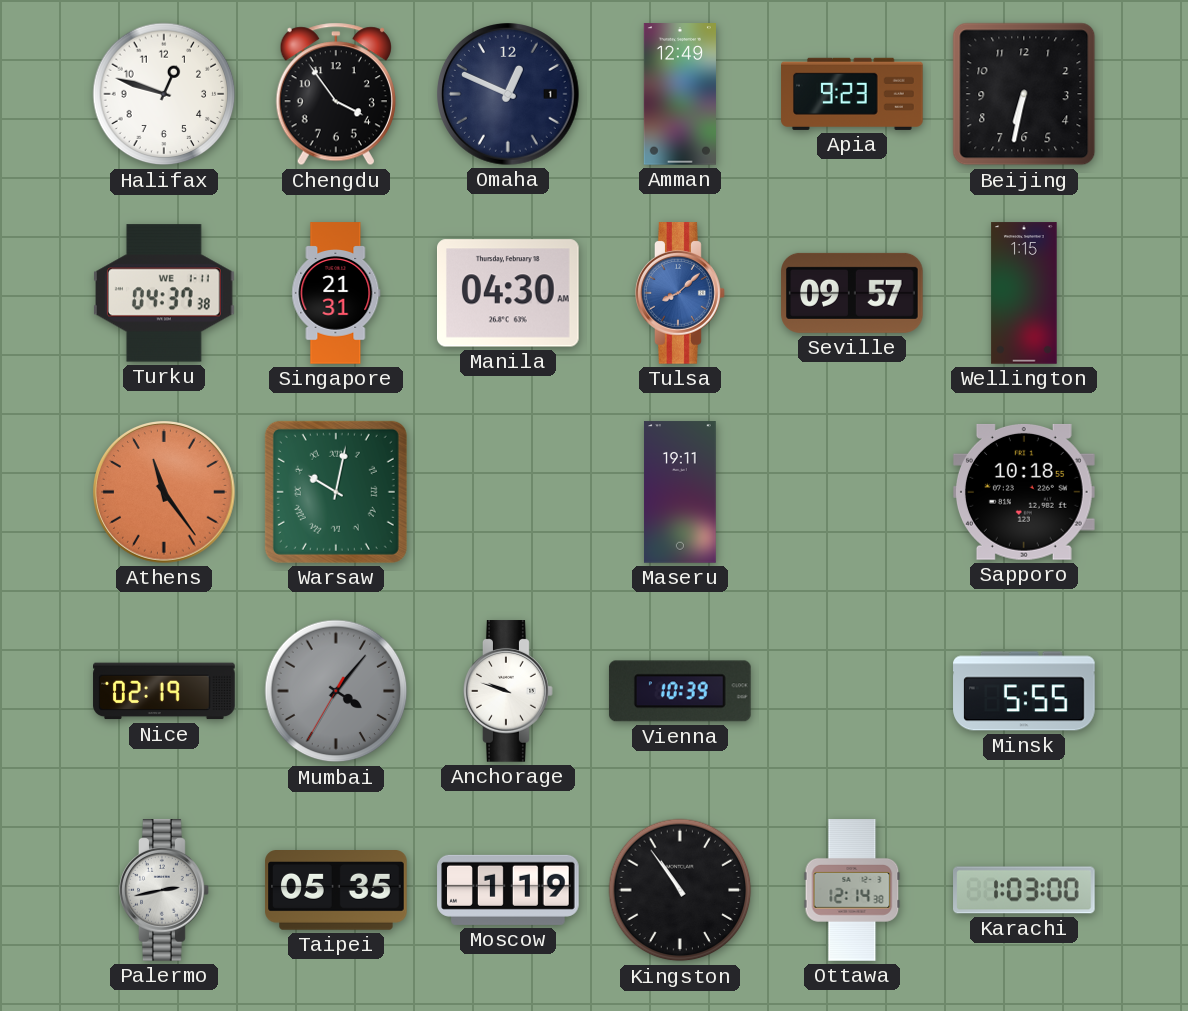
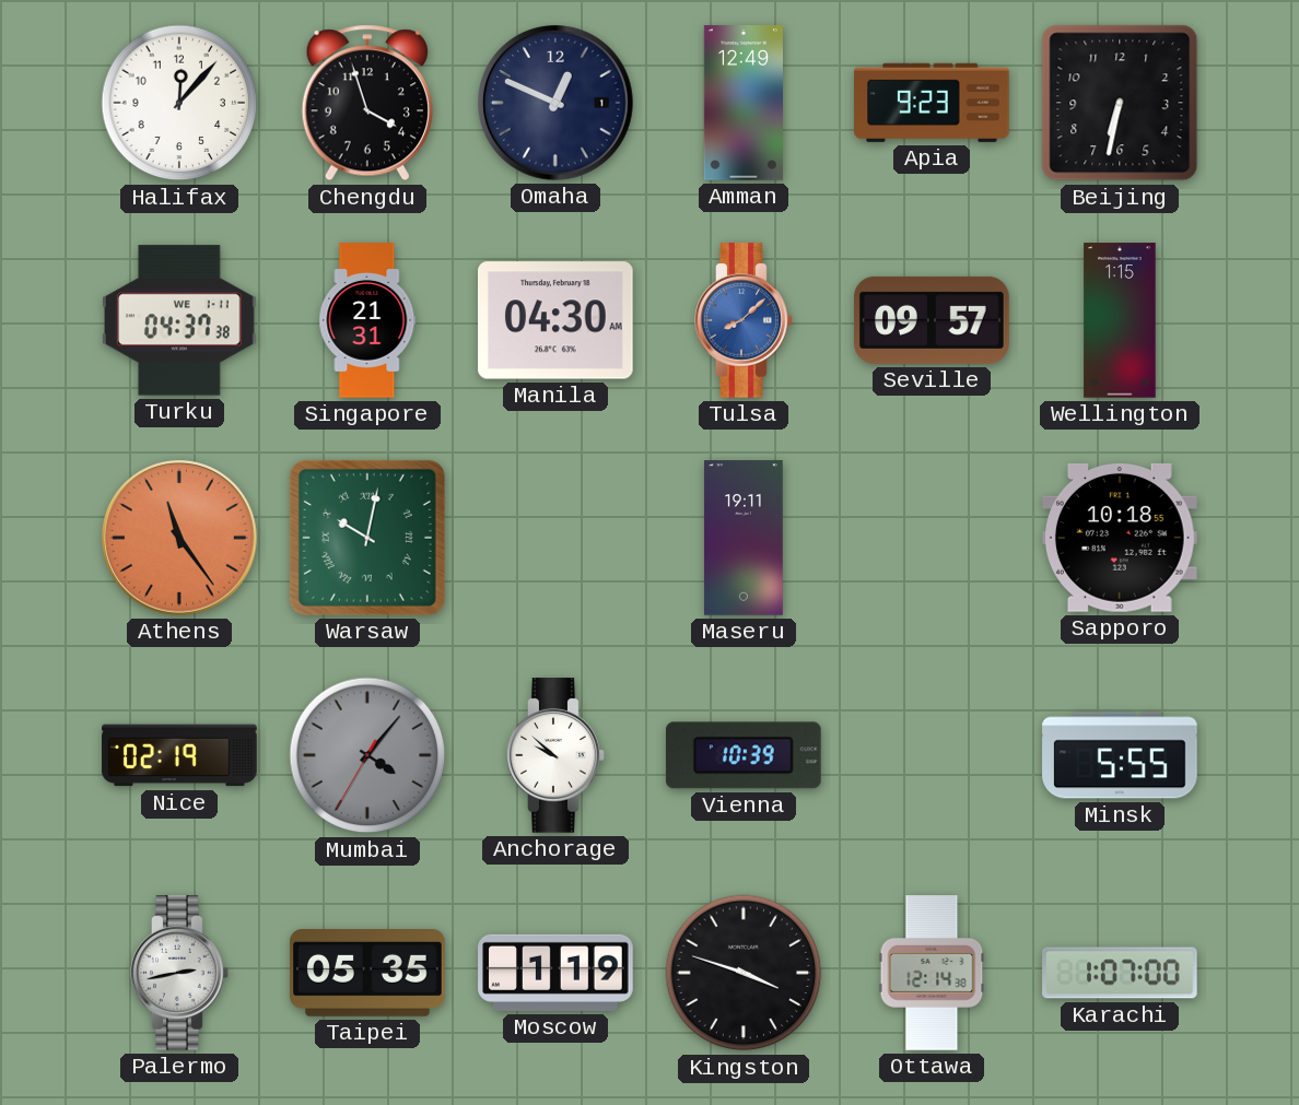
Halifax: 12:48 -> 12:07
Chengdu: 3:54 -> 3:57
Anchorage: 9:48 -> 9:52
Kingston: 10:54 -> 3:48
Karachi: 1:03 -> 1:07
